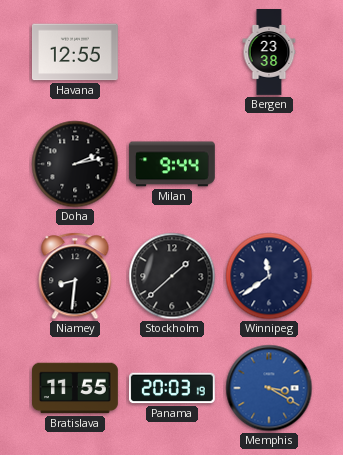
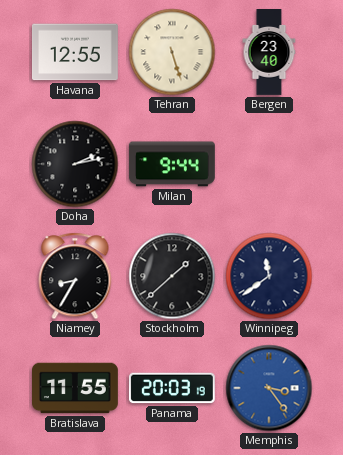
Tehran: none -> 5:27
Bergen: 23:38 -> 23:40
Niamey: 8:31 -> 8:35
Memphis: 3:20 -> 3:24
